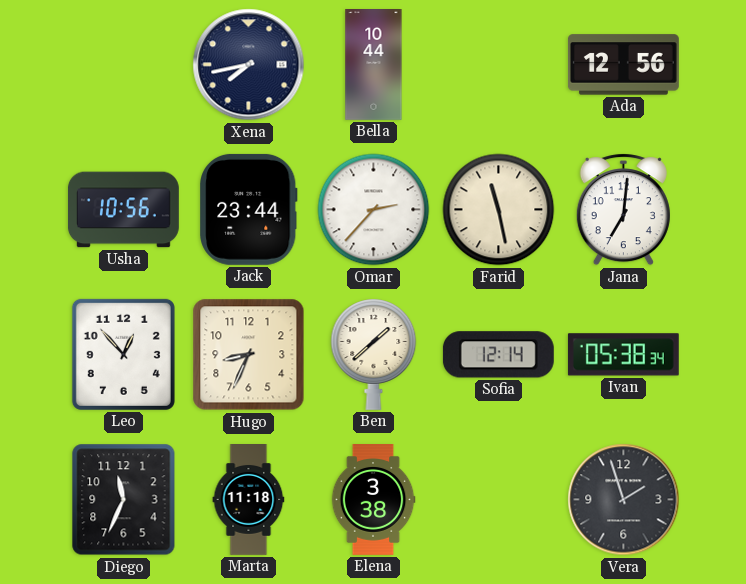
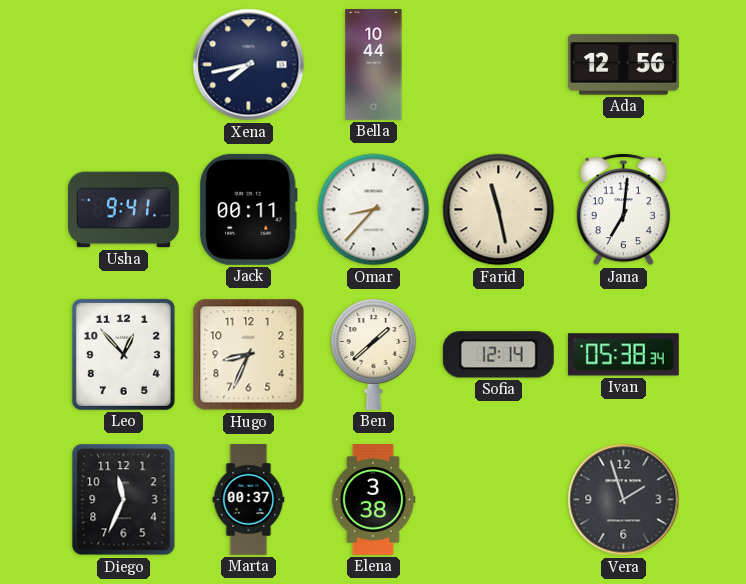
Usha: 10:56 -> 9:41
Jack: 23:44 -> 00:11
Omar: 2:37 -> 8:37
Marta: 11:18 -> 00:37
